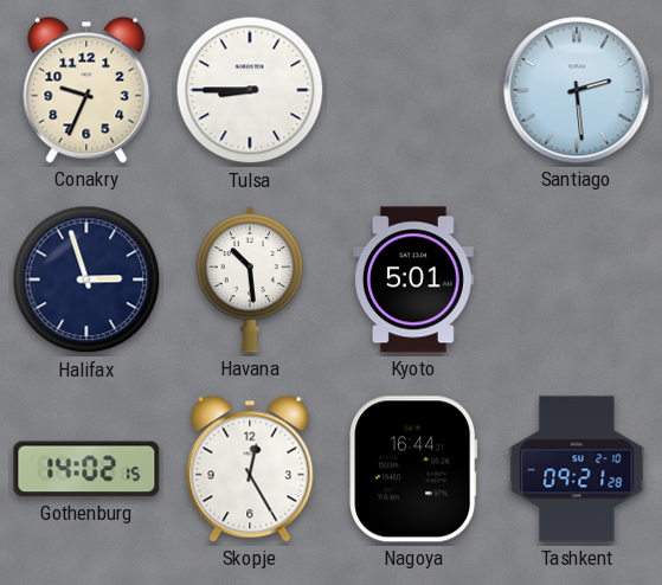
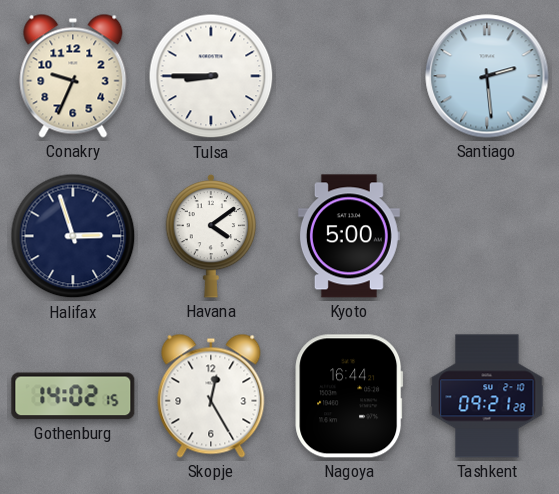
Havana: 10:29 -> 4:09
Kyoto: 5:01 -> 5:00
